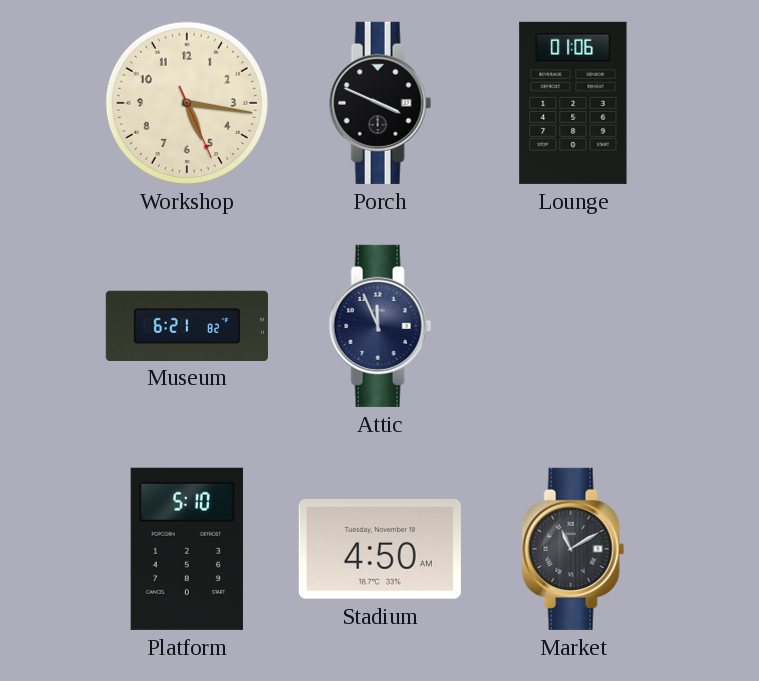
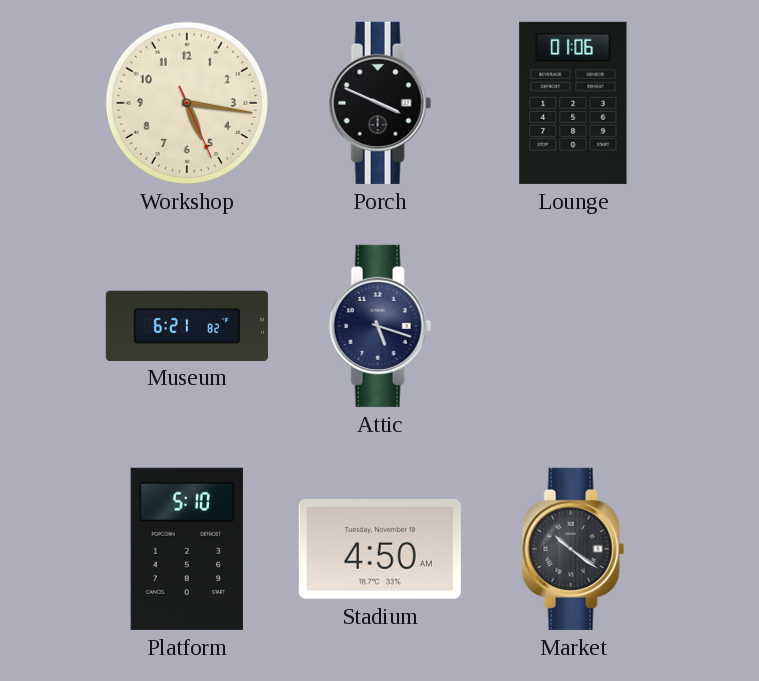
Attic: 11:56 -> 5:18
Market: 11:10 -> 10:21
